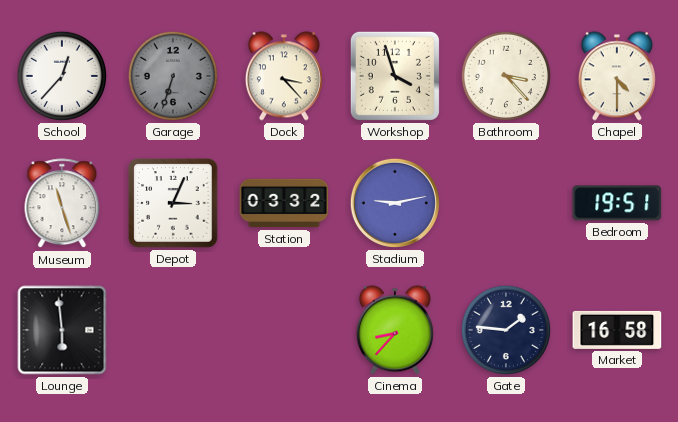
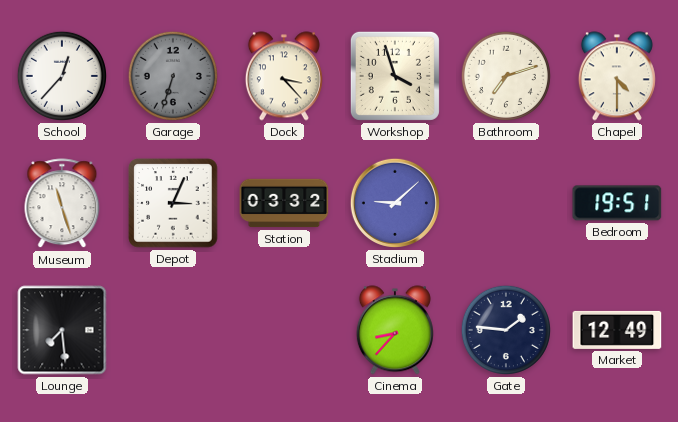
Bathroom: 3:23 -> 7:12
Stadium: 9:13 -> 9:08
Lounge: 5:59 -> 7:29
Market: 16:58 -> 12:49
